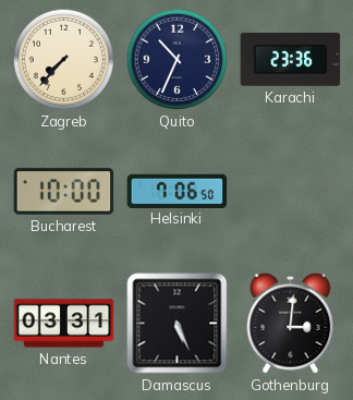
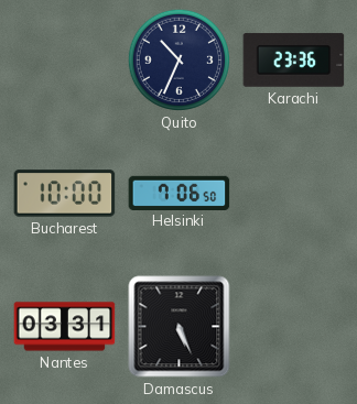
Zagreb: 7:37 -> none
Gothenburg: 3:01 -> none
